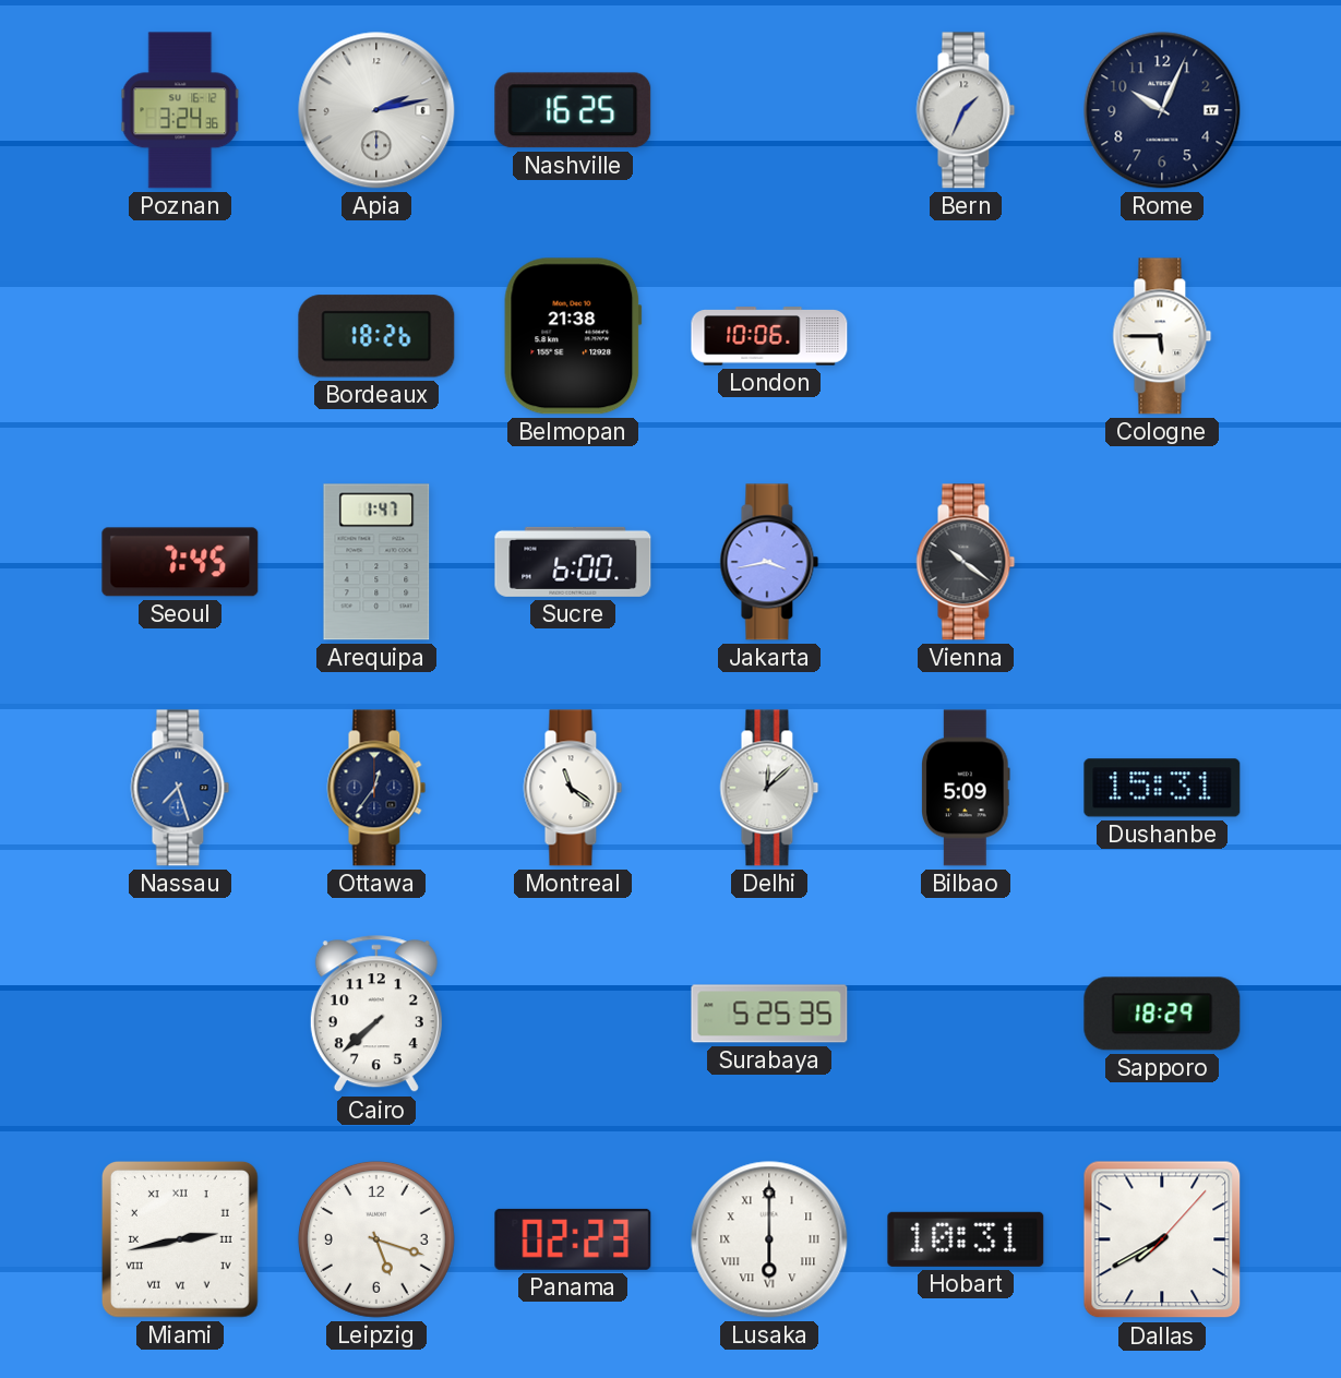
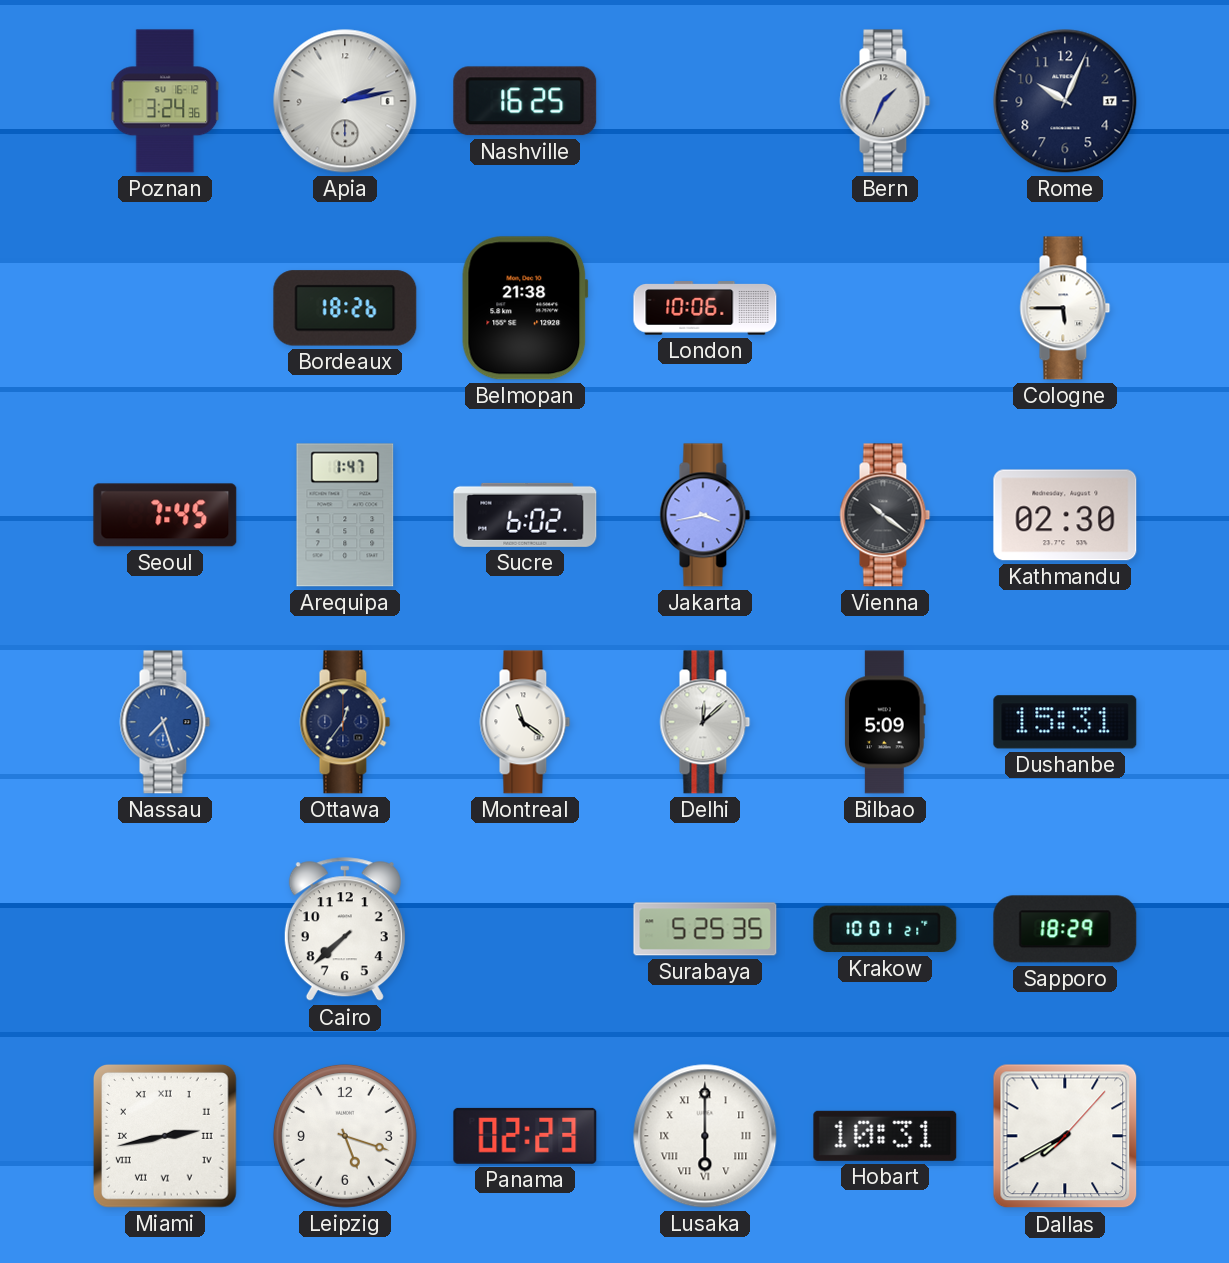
Sucre: 6:00 -> 6:02
Kathmandu: none -> 02:30
Krakow: none -> 10:01
